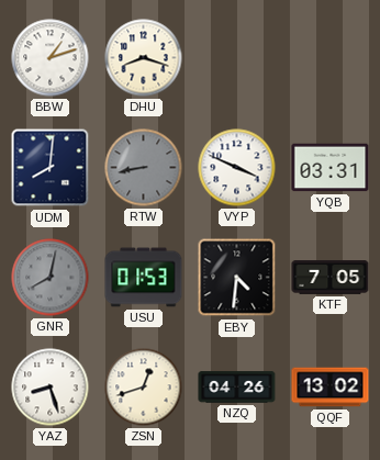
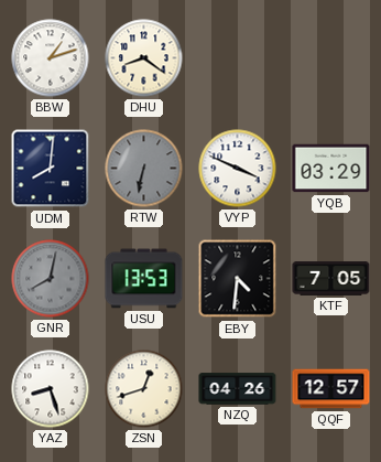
DHU: 8:18 -> 8:21
RTW: 8:43 -> 6:32
YQB: 03:31 -> 03:29
USU: 01:53 -> 13:53
QQF: 13:02 -> 12:57
